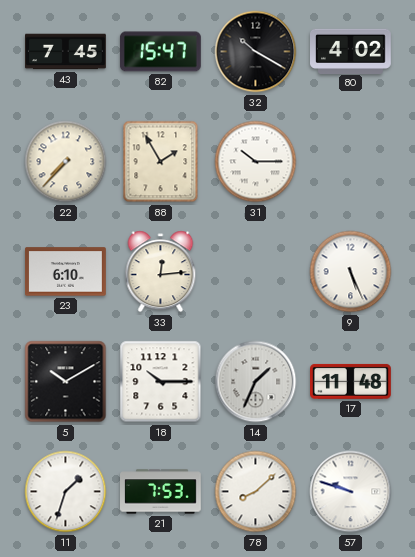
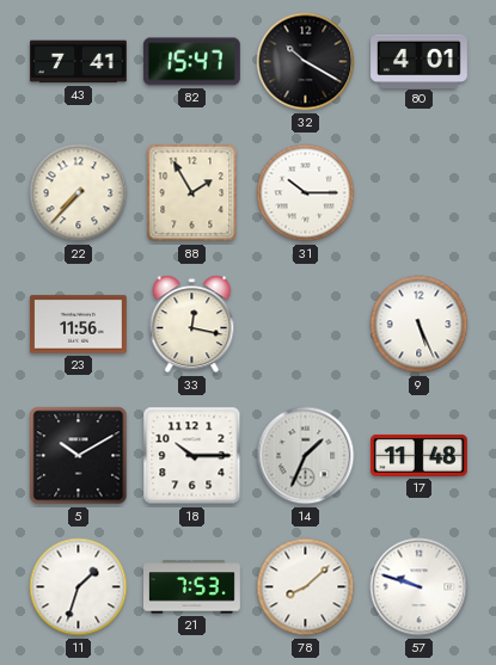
43: 7:45 -> 7:41
80: 4:02 -> 4:01
23: 6:10 -> 11:56
33: 12:14 -> 12:17
